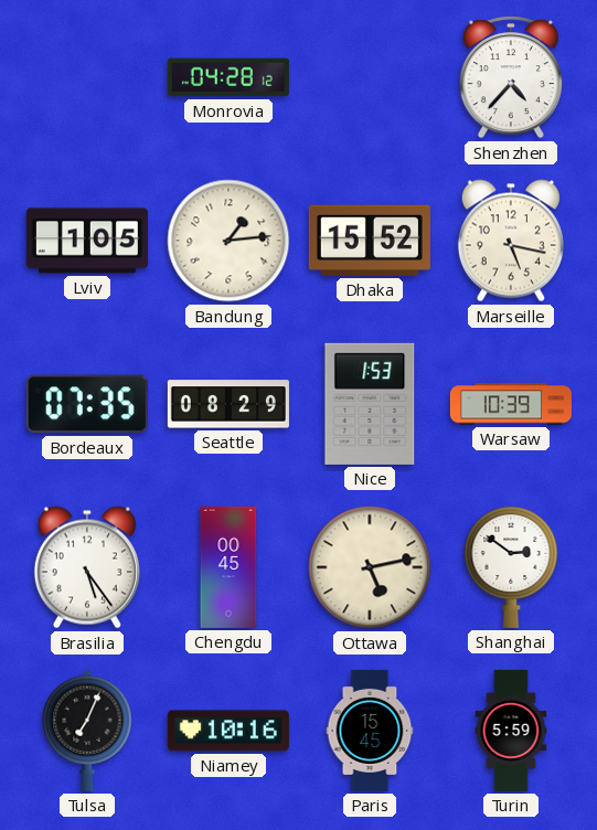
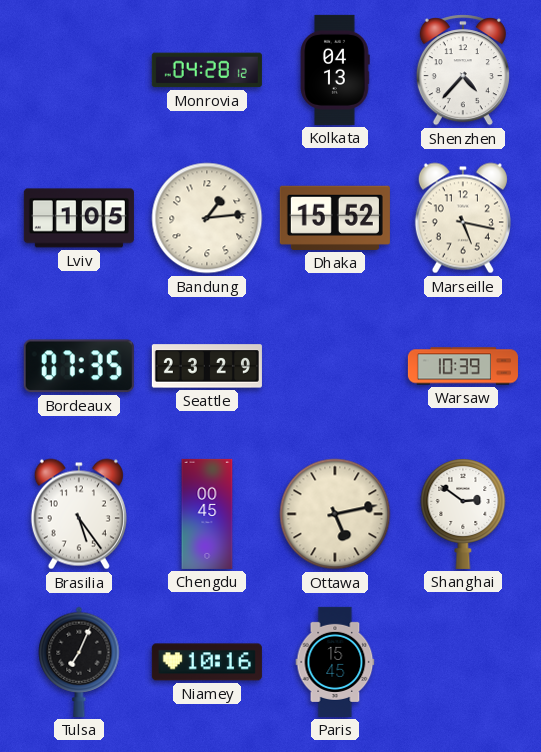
Kolkata: none -> 04:13
Seattle: 08:29 -> 23:29
Nice: 1:53 -> none
Turin: 5:59 -> none
